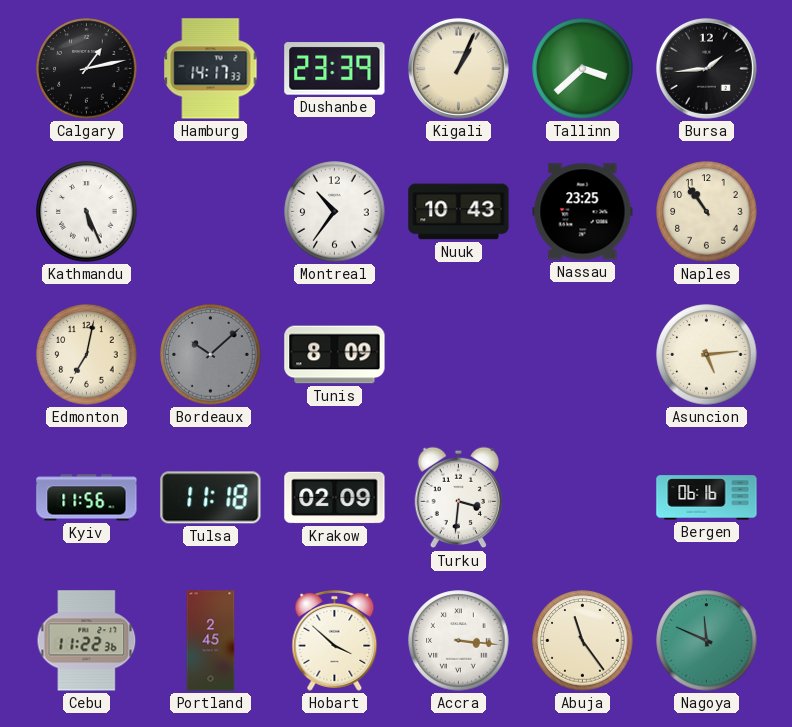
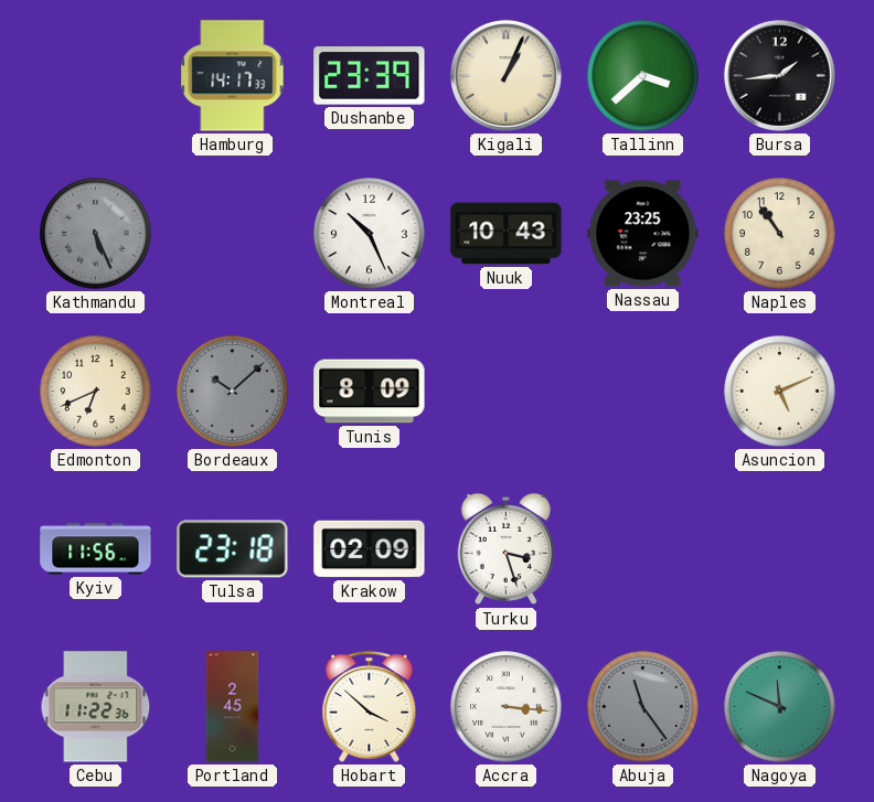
Calgary: 1:13 -> none
Kathmandu dial: white -> grey
Montreal: 10:36 -> 10:26
Edmonton: 7:02 -> 6:41
Asuncion: 5:14 -> 5:11
Tulsa: 11:18 -> 23:18
Turku: 3:31 -> 3:27
Bergen: 06:16 -> none
Abuja dial: cream -> grey
